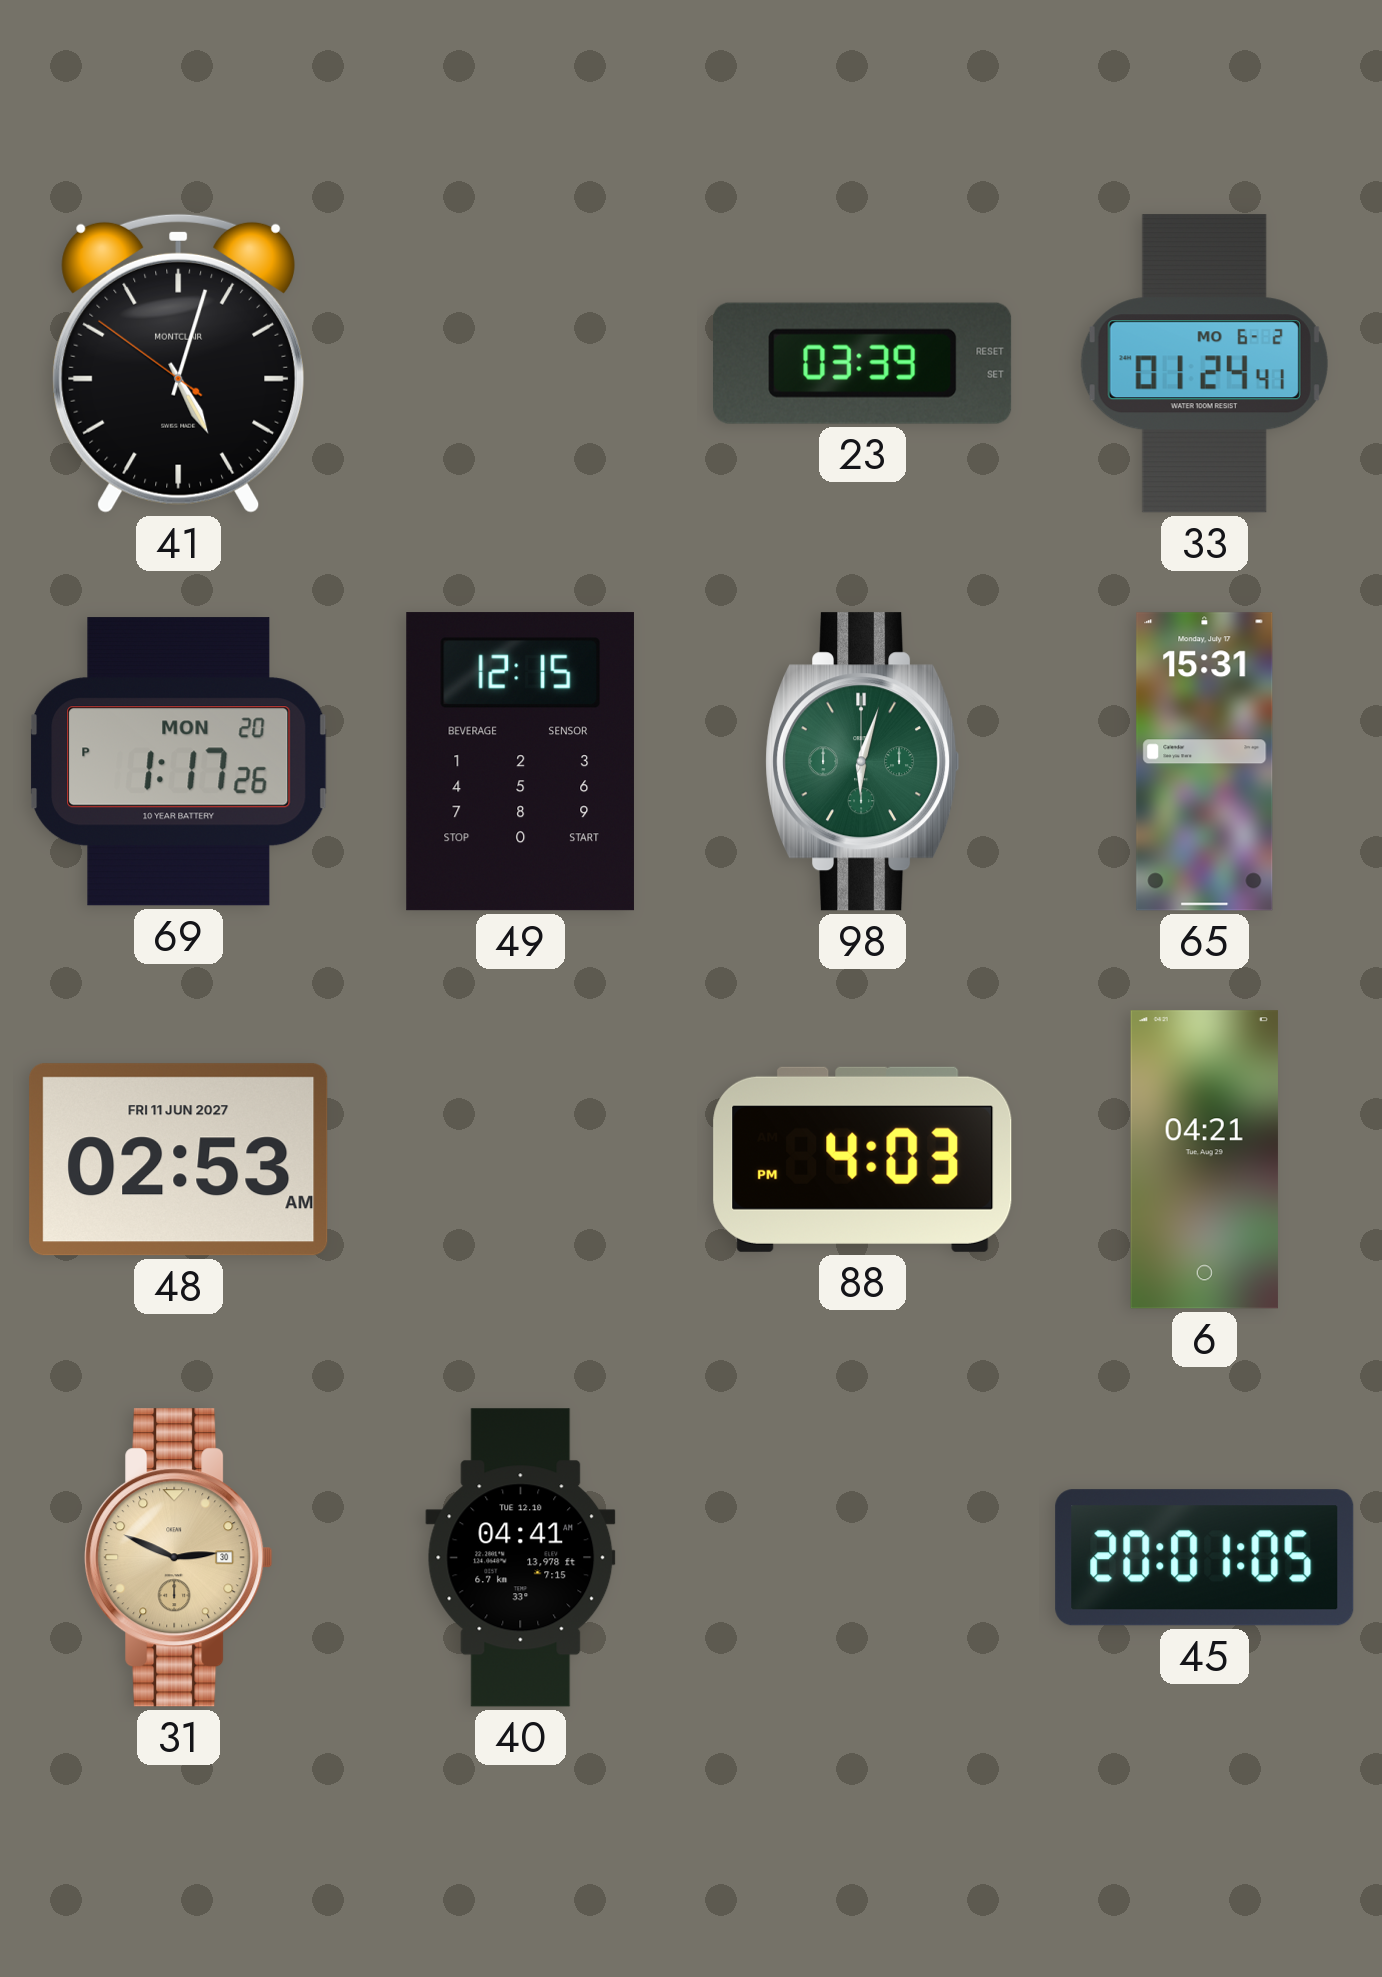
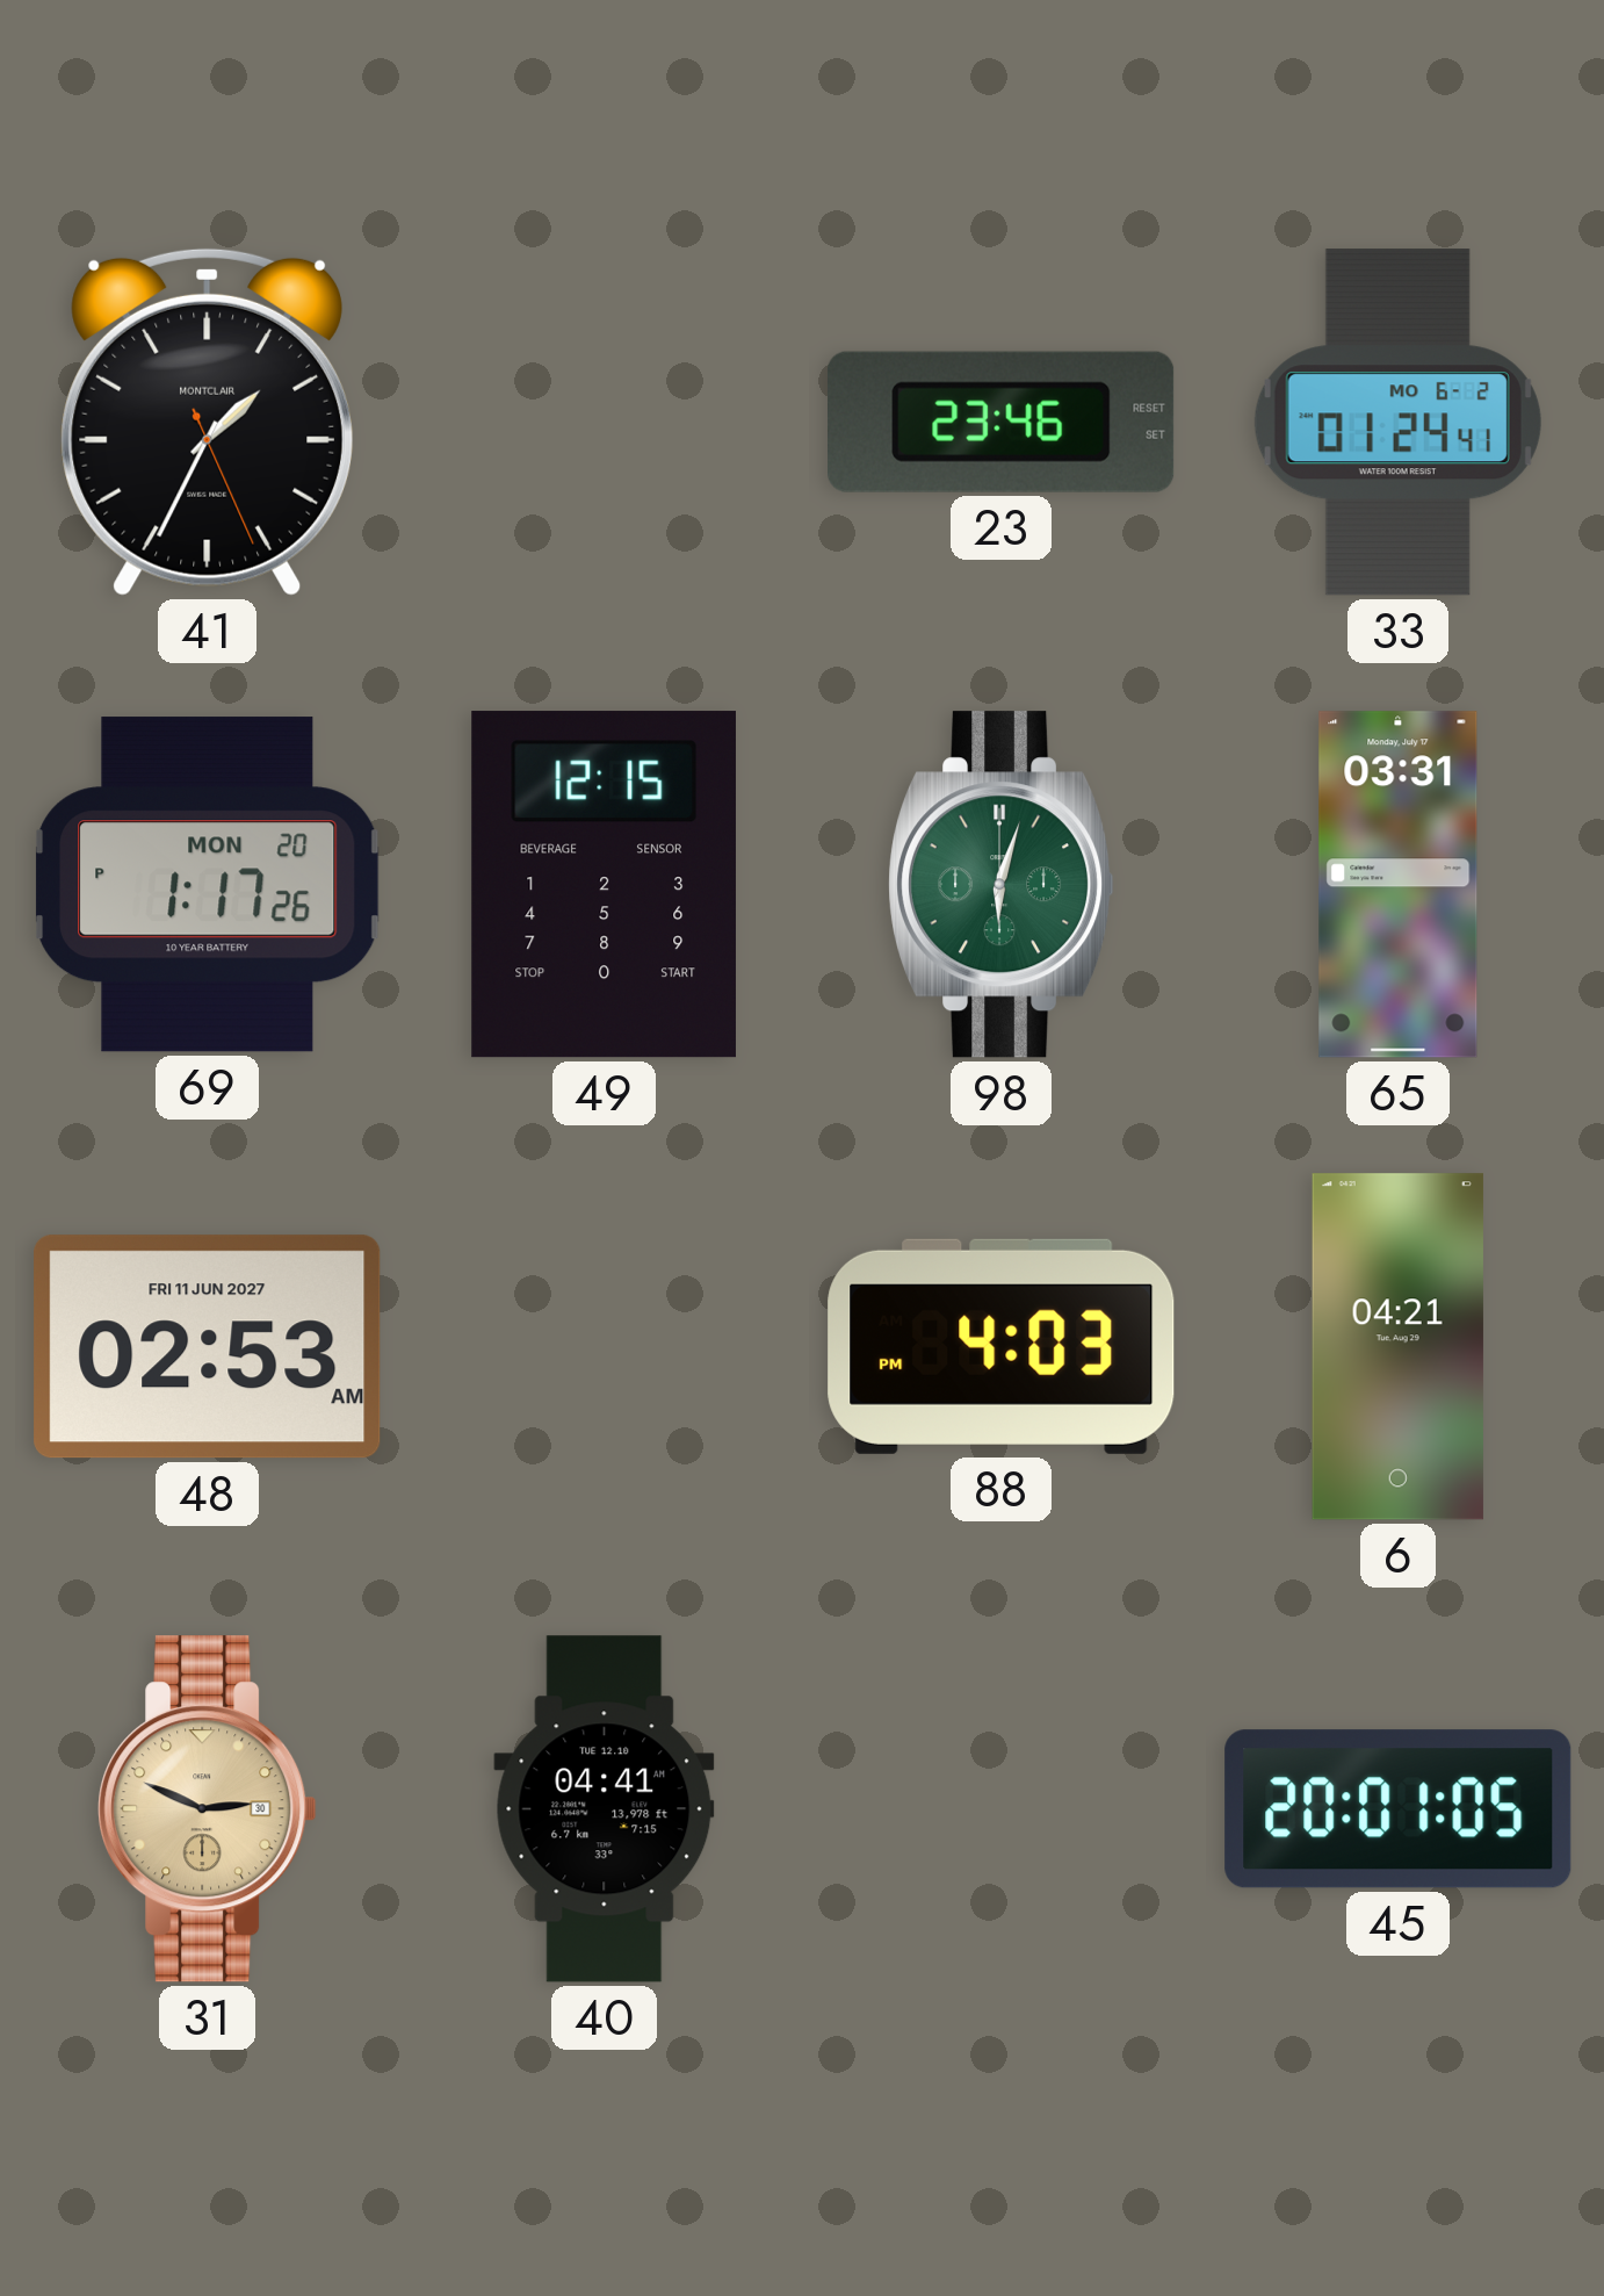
41: 5:02 -> 1:34
23: 03:39 -> 23:46
65: 15:31 -> 03:31
